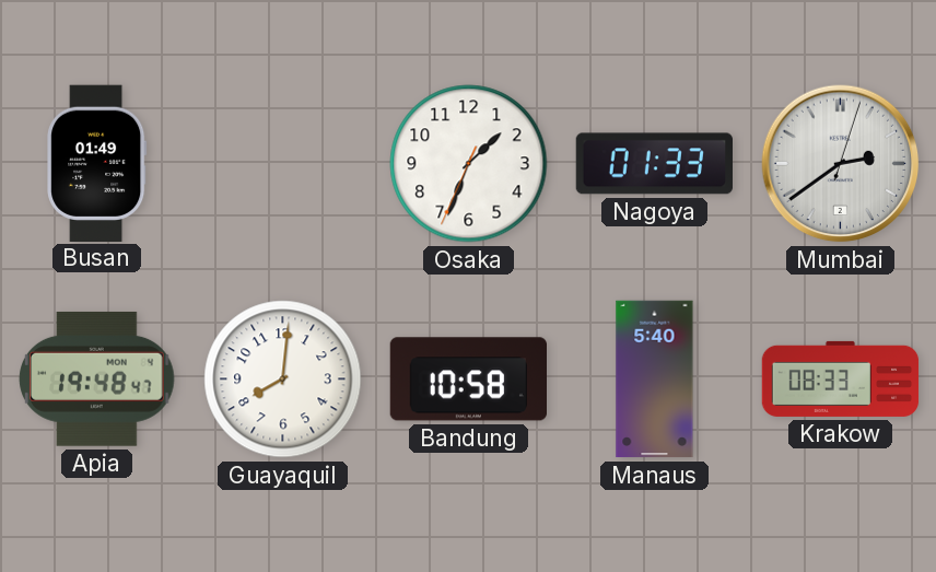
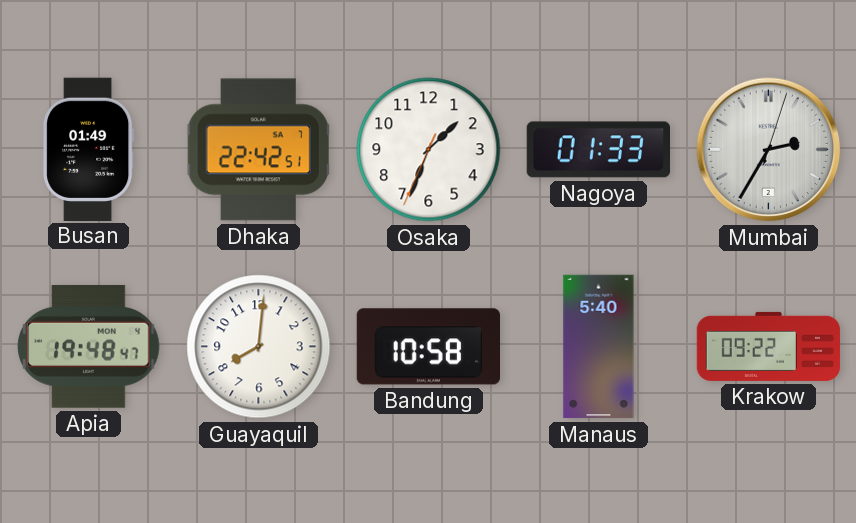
Dhaka: none -> 22:42
Mumbai: 2:39 -> 2:35
Krakow: 08:33 -> 09:22
